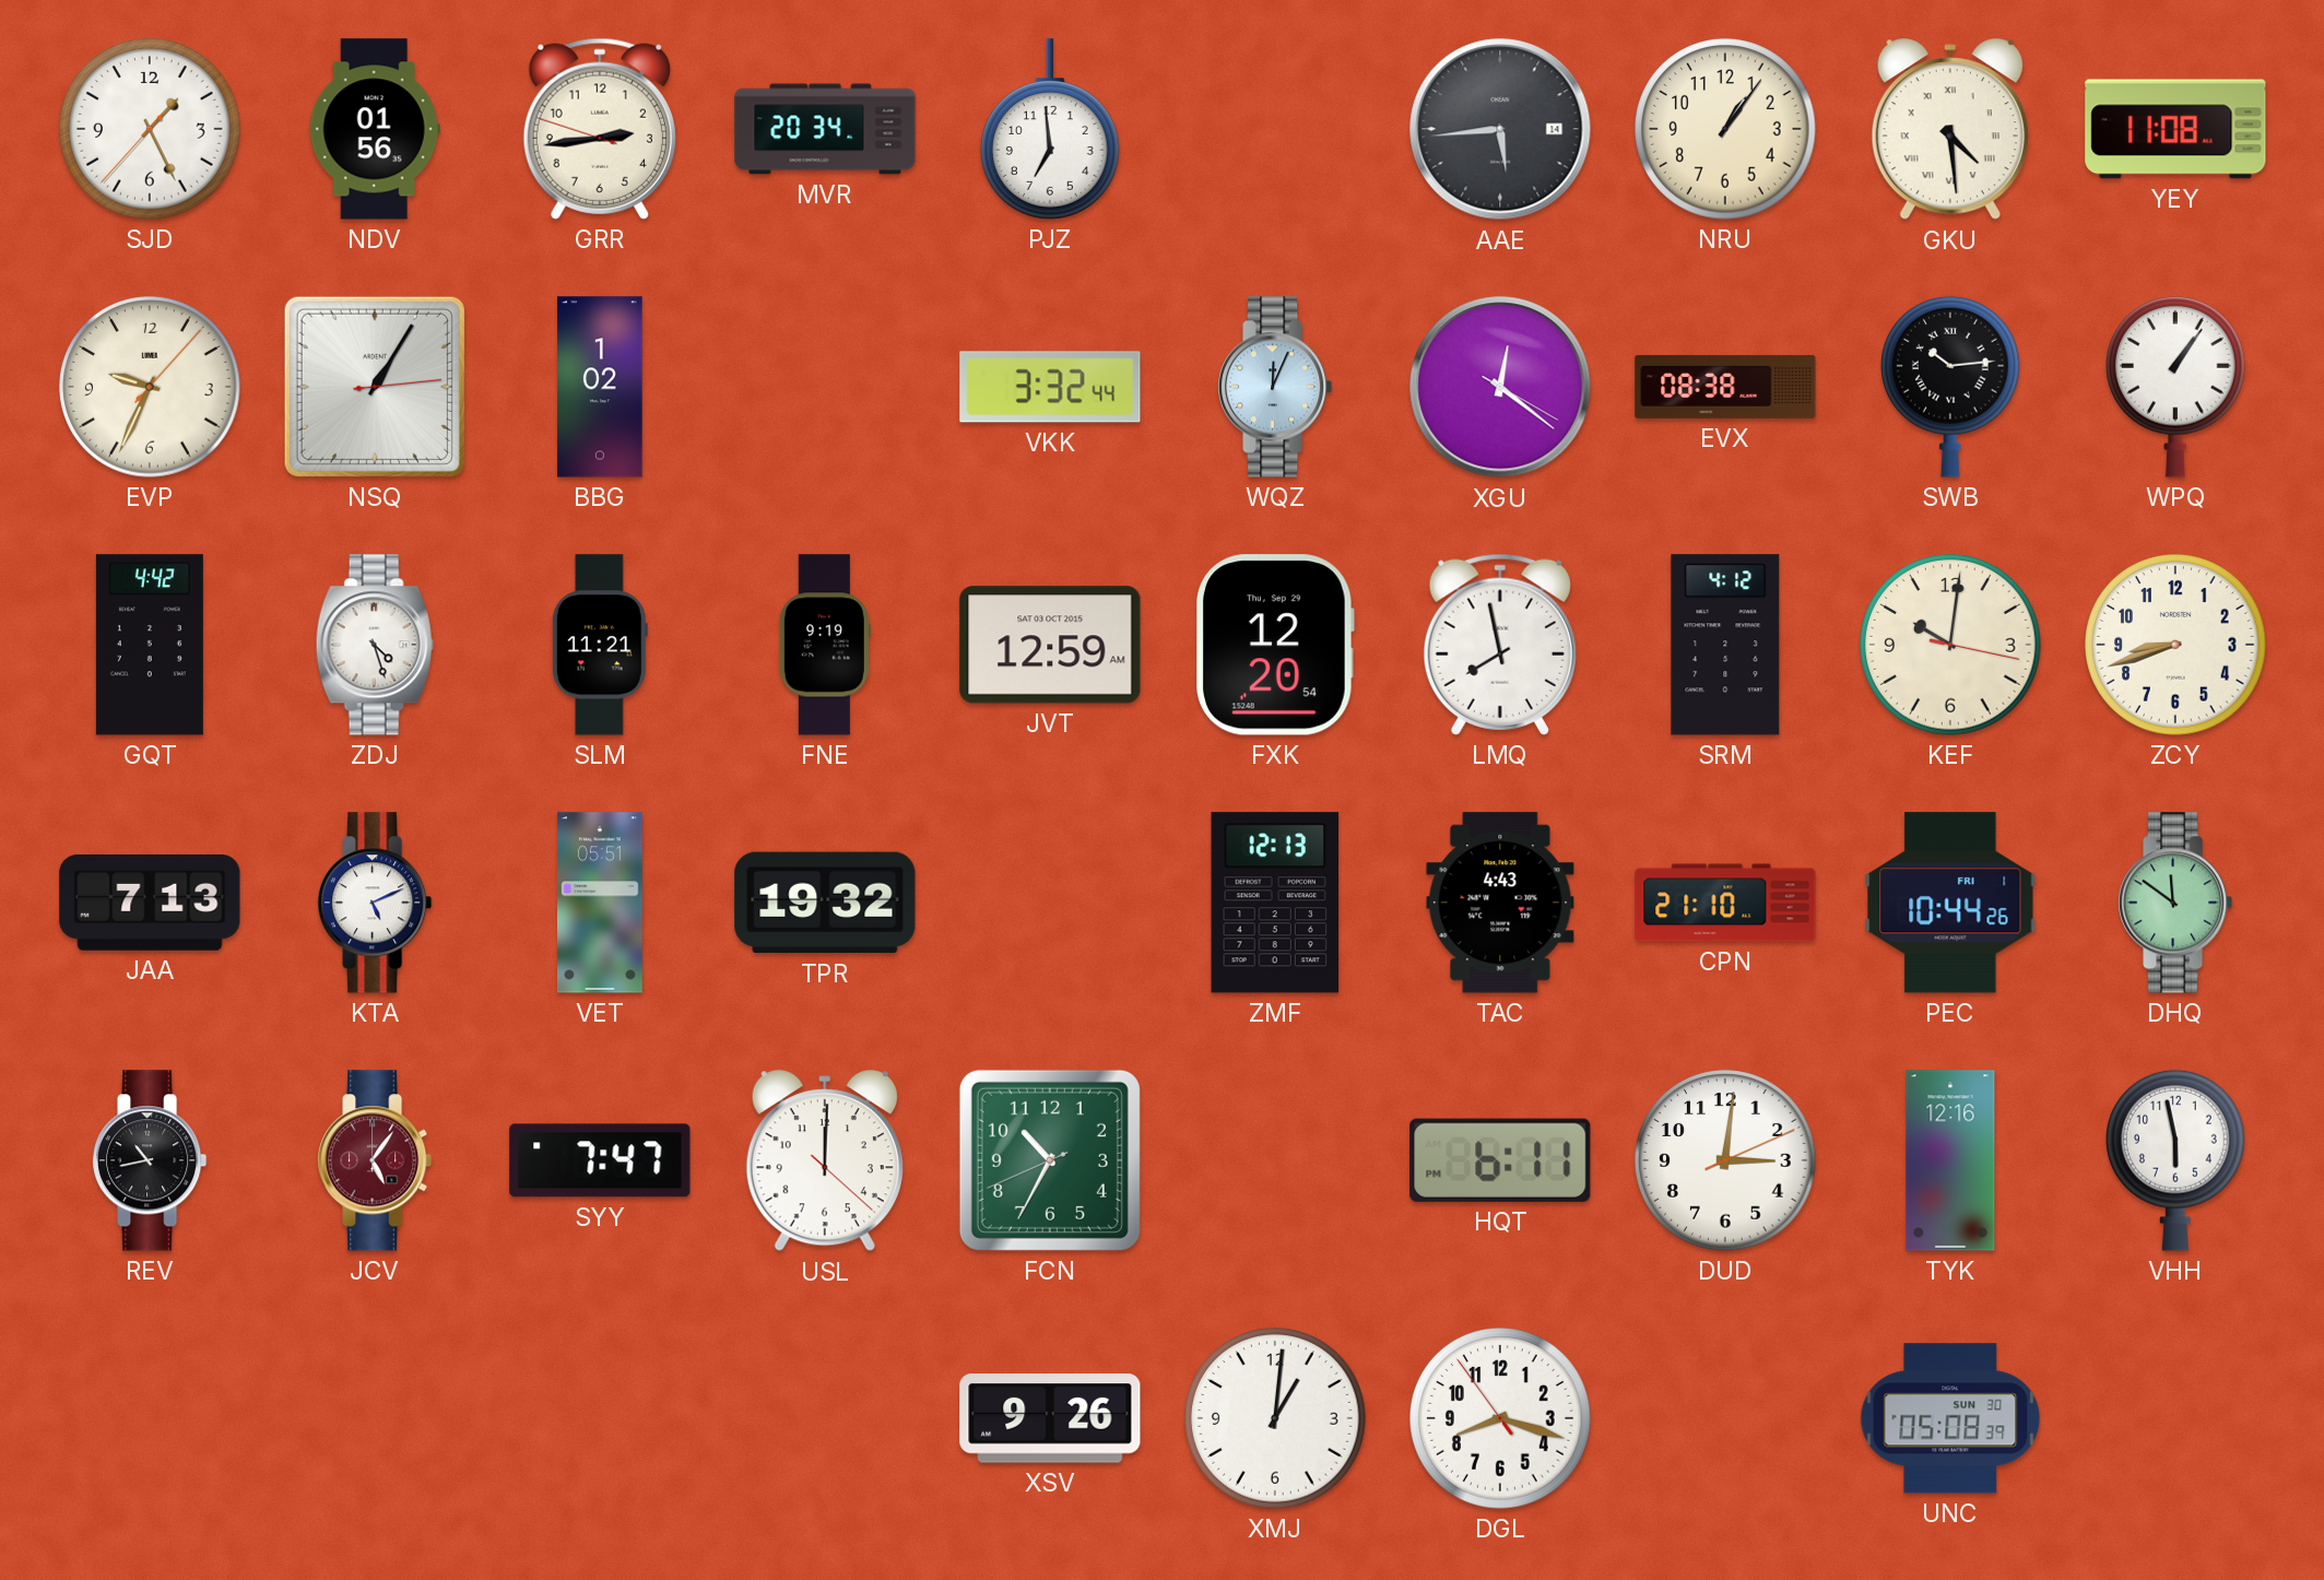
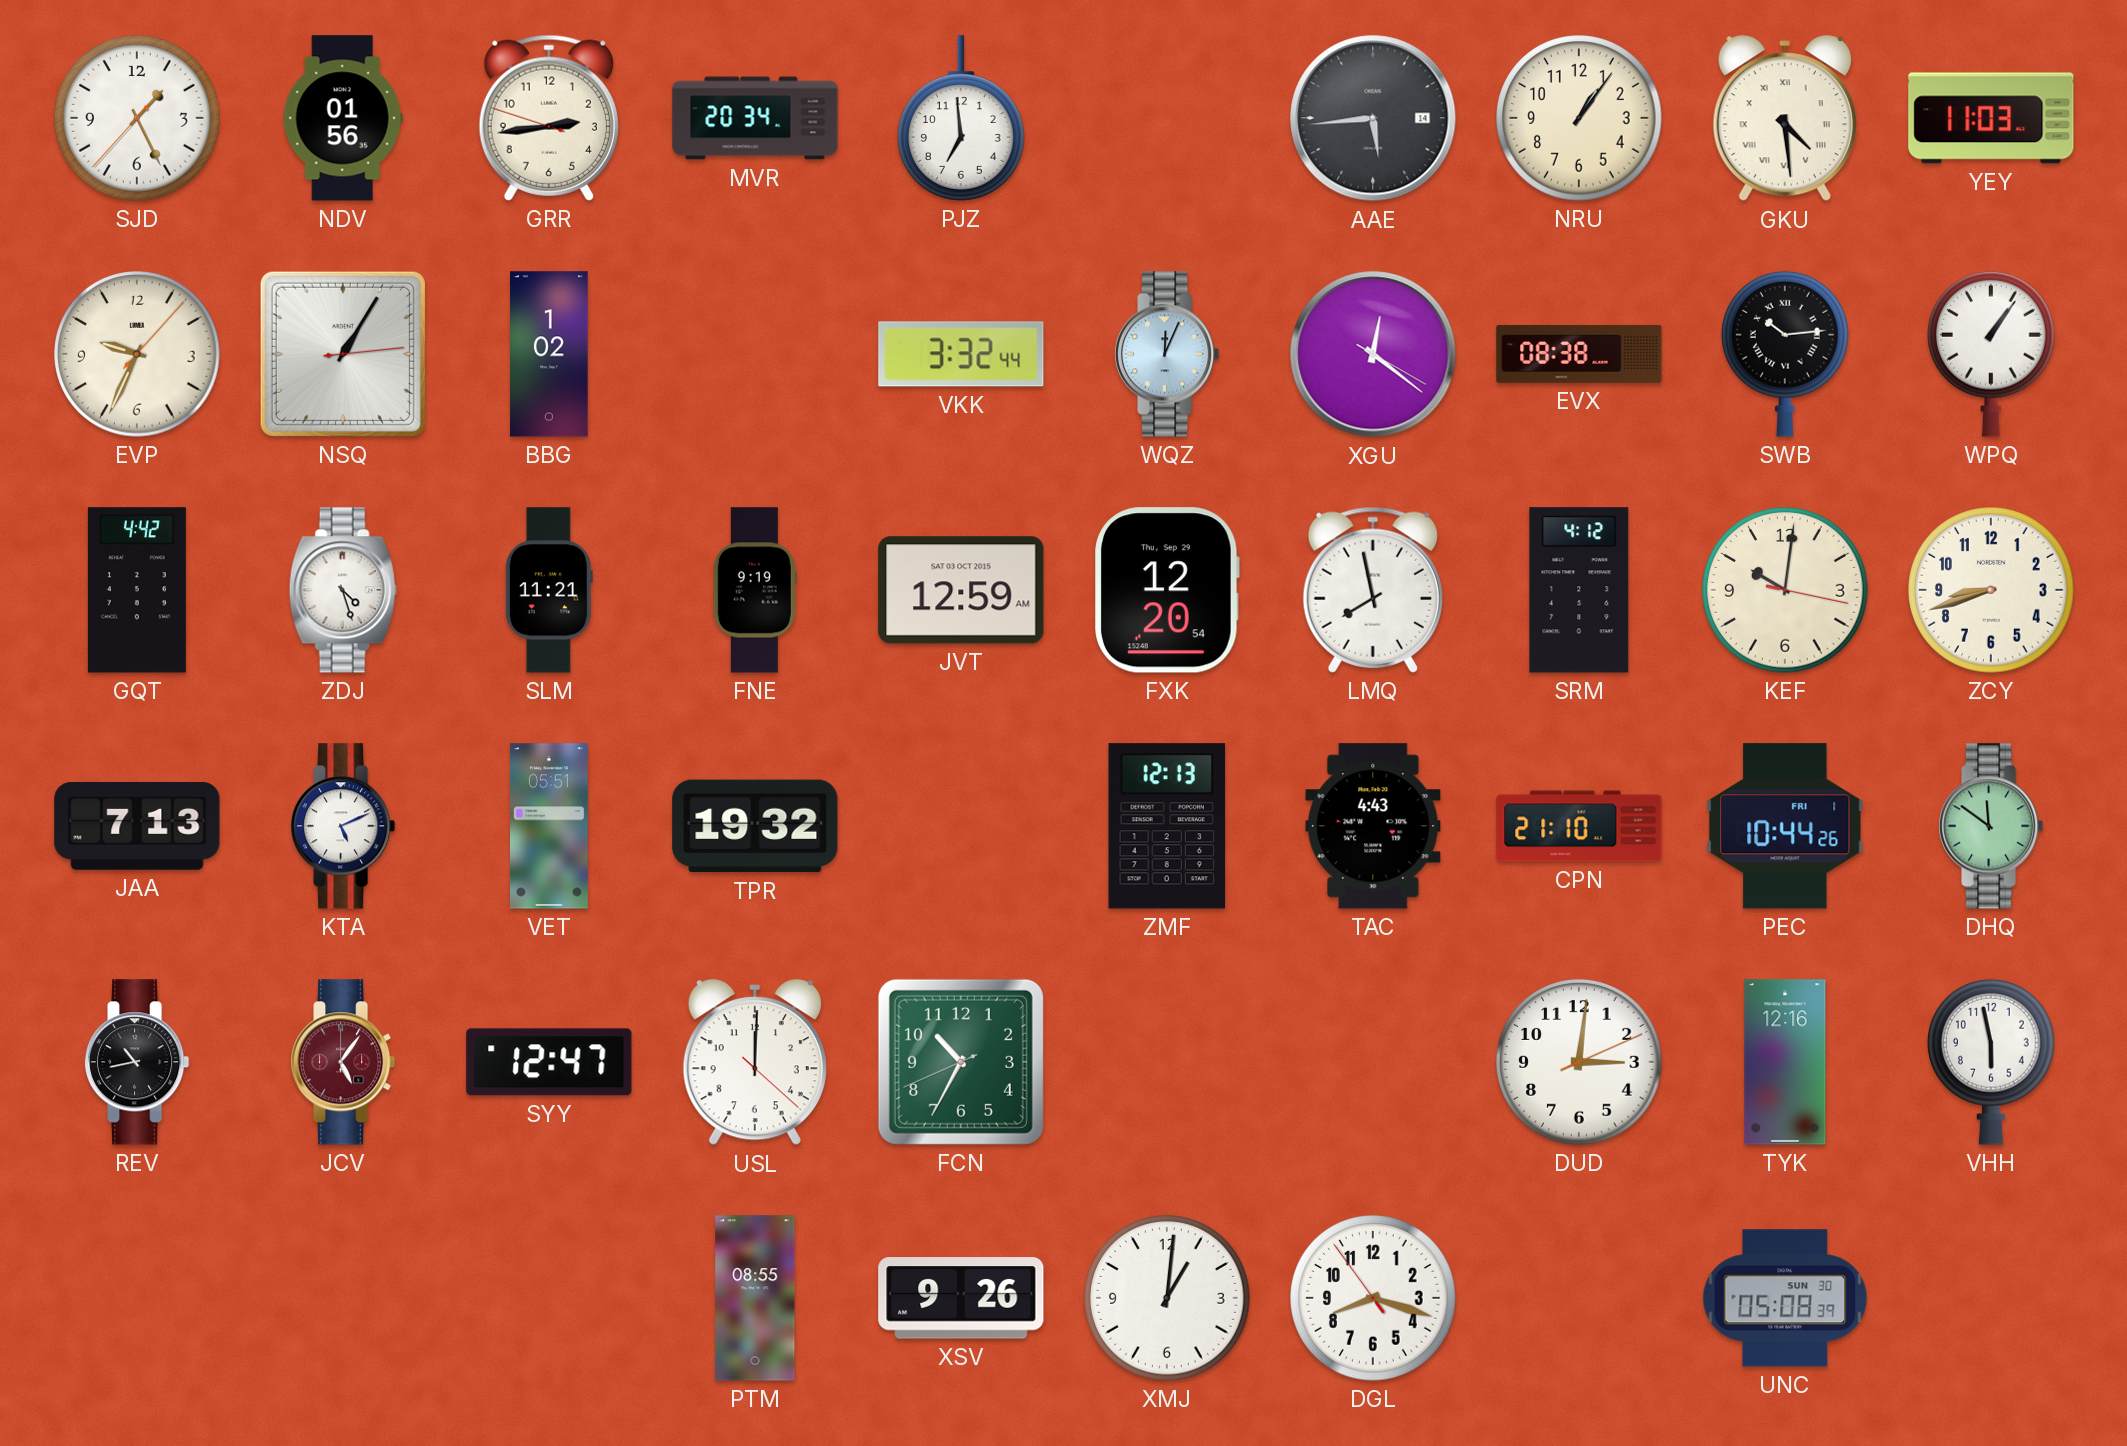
YEY: 11:08 -> 11:03
SYY: 7:47 -> 12:47
HQT: 6:11 -> none
PTM: none -> 08:55
